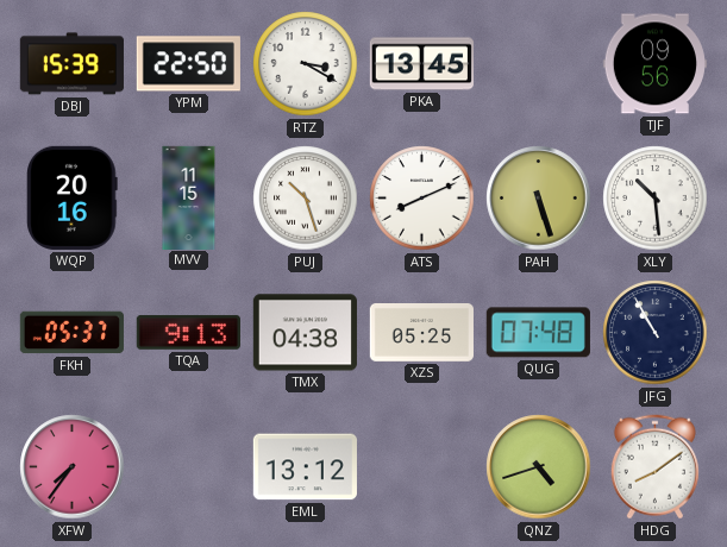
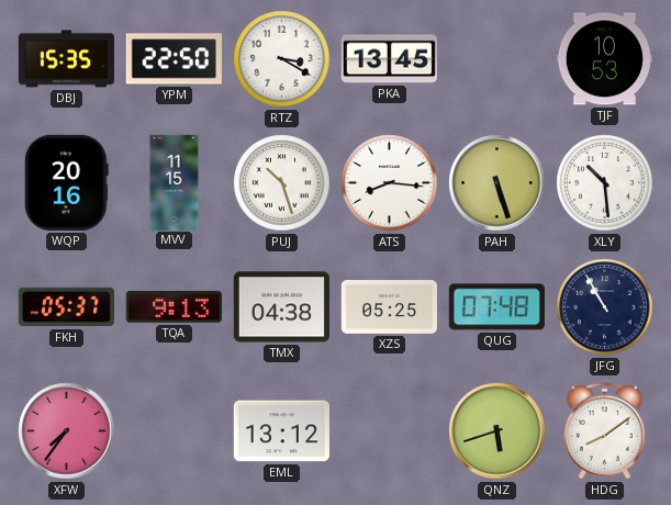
DBJ: 15:39 -> 15:35
TJF: 09:56 -> 10:53
ATS: 8:11 -> 8:16
QNZ: 4:42 -> 5:42
